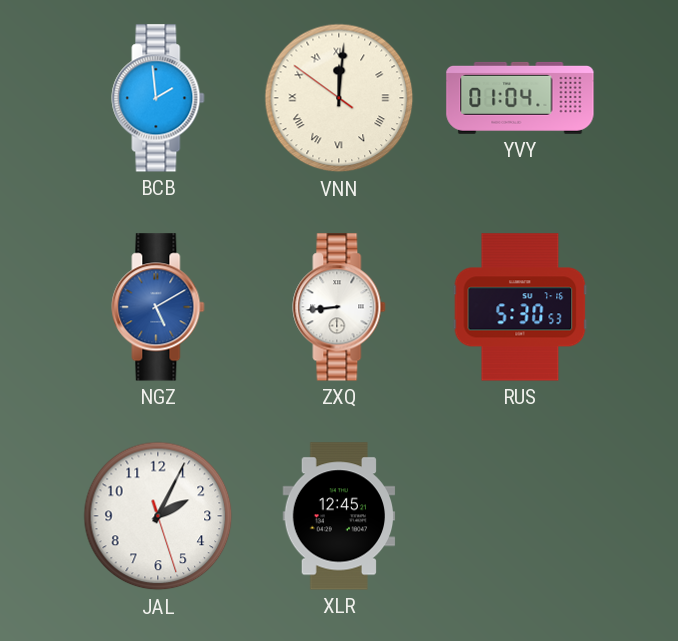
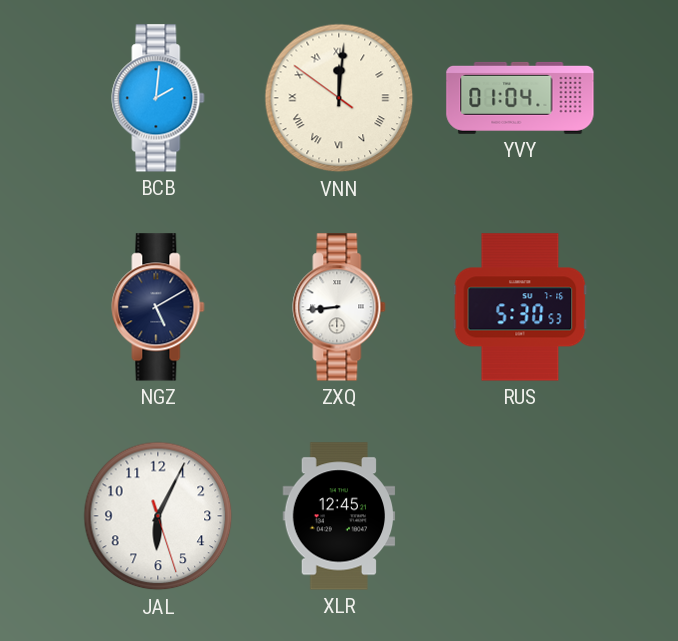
BCB: 1:59 -> 2:01
NGZ dial: blue -> navy
JAL: 2:04 -> 6:04
